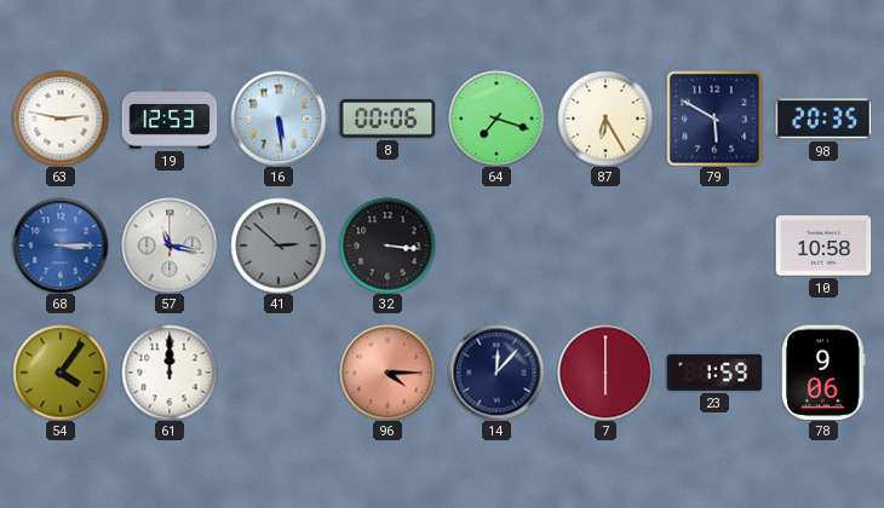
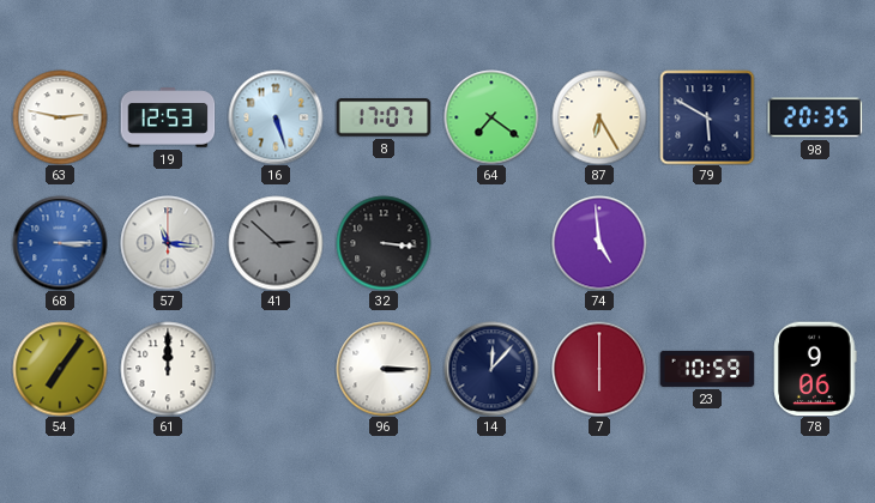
16: 5:29 -> 5:27
8: 00:06 -> 17:07
64: 7:18 -> 7:21
57: 11:17 -> 11:16
74: none -> 4:59
10: 10:58 -> none
54: 4:06 -> 7:06
96: 4:15 -> 3:15
96 dial: salmon -> white
23: 1:59 -> 10:59
